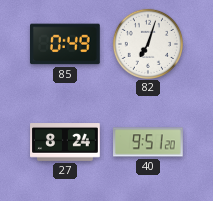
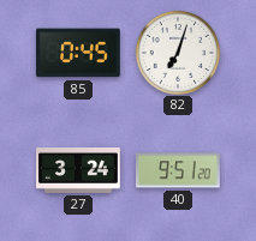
85: 0:49 -> 0:45
27: 8:24 -> 3:24
